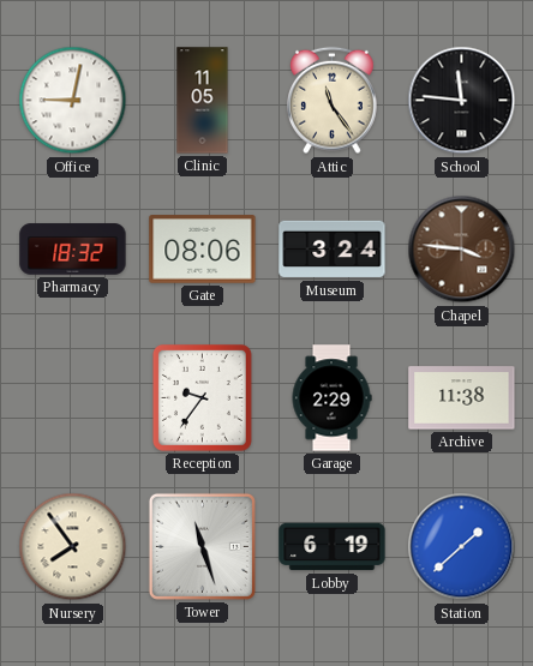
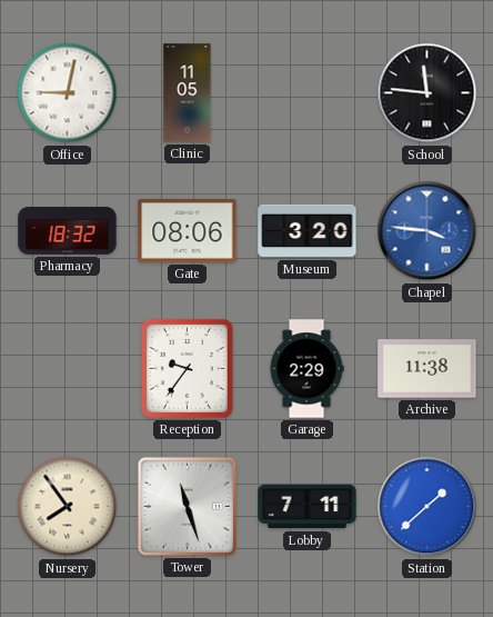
Attic: 11:24 -> none
Museum: 3:24 -> 3:20
Chapel dial: brown -> blue
Lobby: 6:19 -> 7:11
